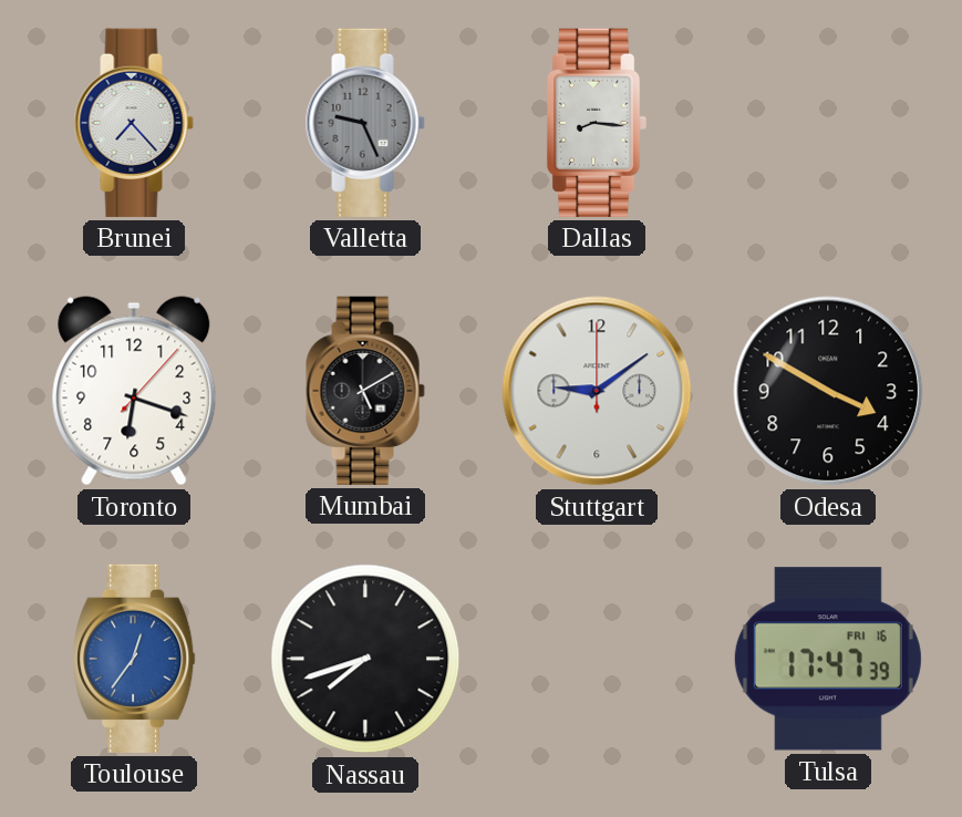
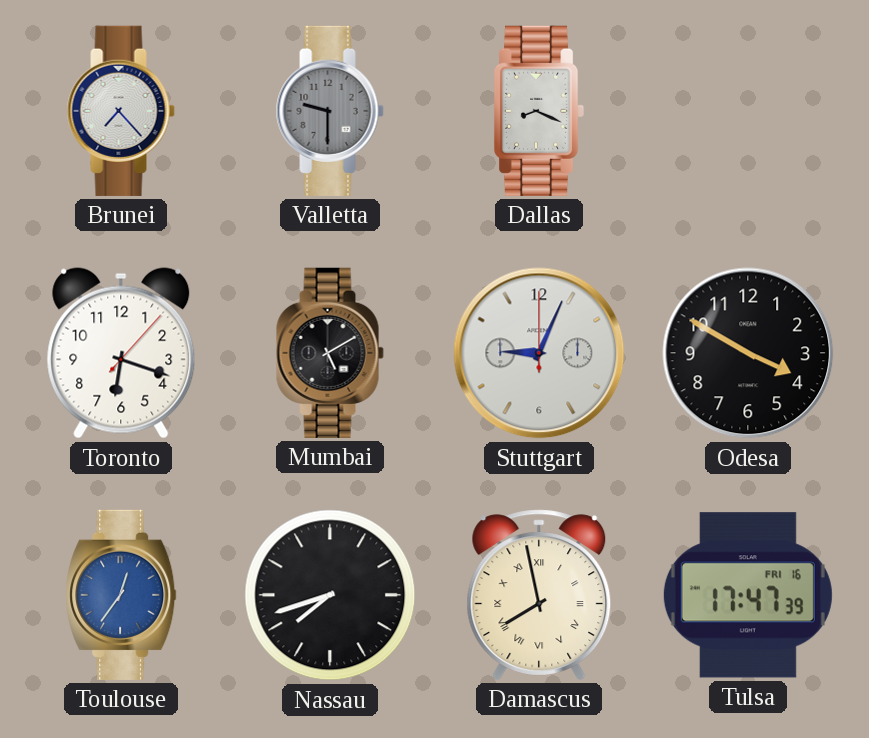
Valletta: 9:26 -> 9:30
Dallas: 8:16 -> 8:19
Stuttgart: 9:09 -> 9:04
Damascus: none -> 7:58
